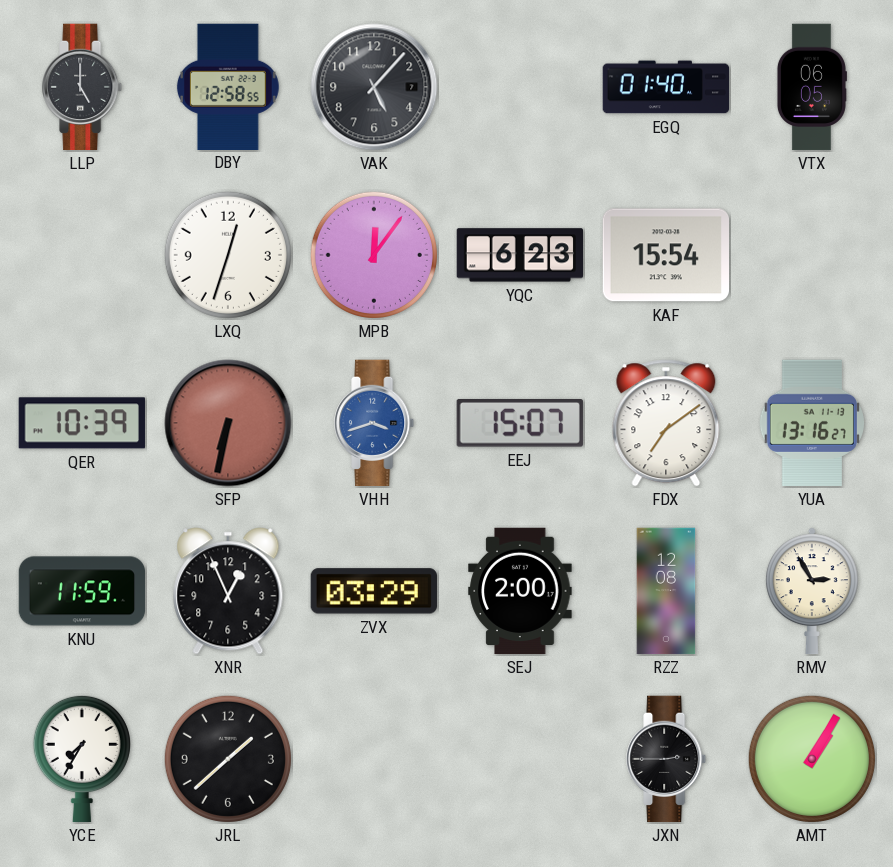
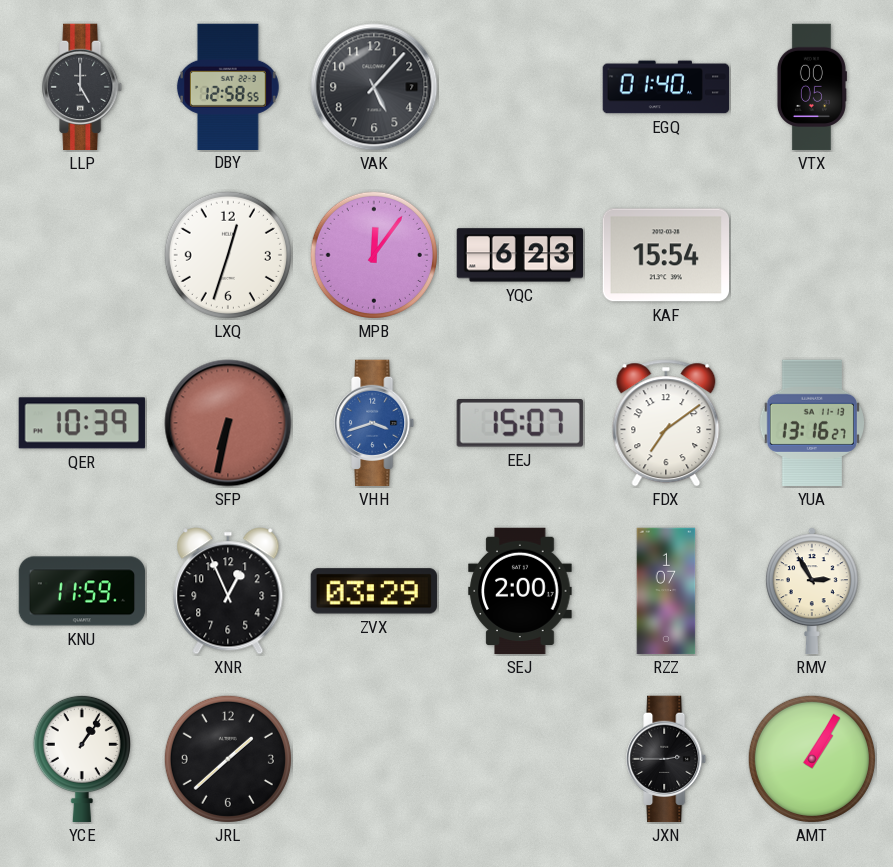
VTX: 06:05 -> 00:05
RZZ: 12:08 -> 1:07
YCE: 7:35 -> 1:06
